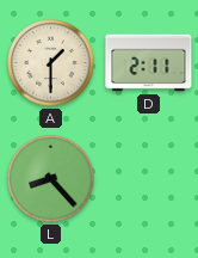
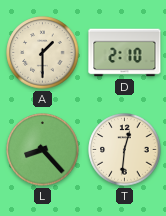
D: 2:11 -> 2:10
T: none -> 12:31
